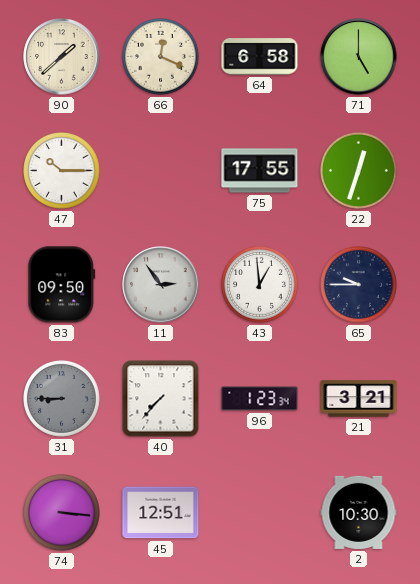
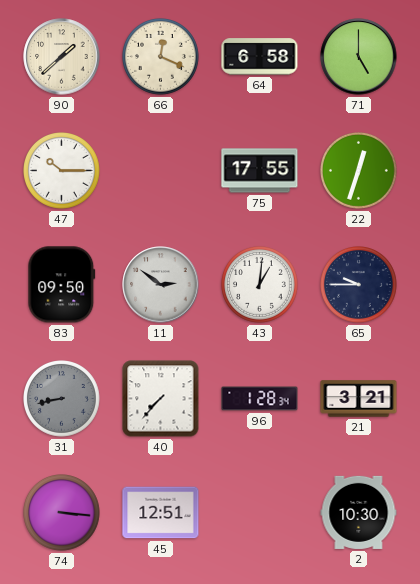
11: 2:54 -> 2:51
43: 12:59 -> 1:01
31: 8:45 -> 8:43
96: 1:23 -> 1:28
